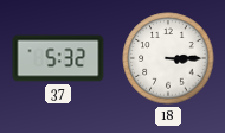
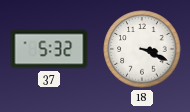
18: 3:15 -> 3:19
